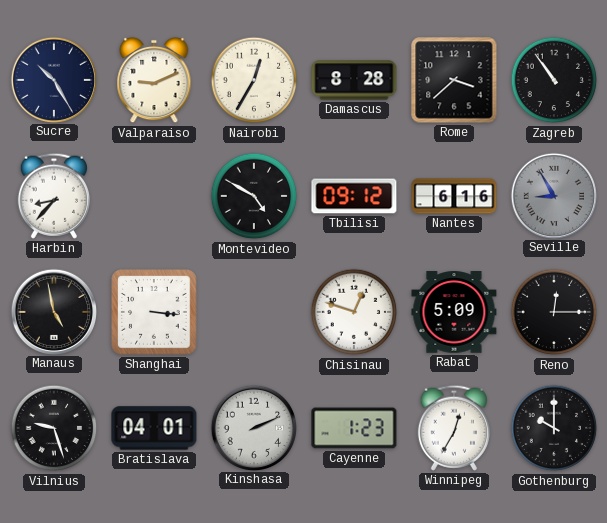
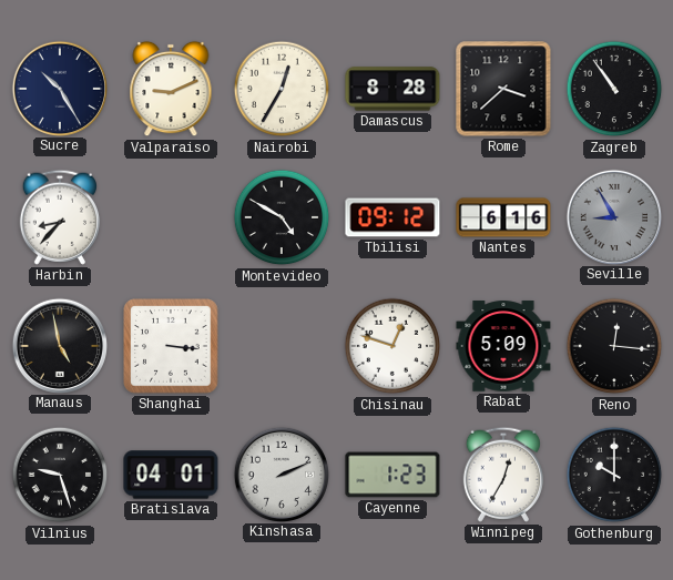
Reno: 12:15 -> 12:16
